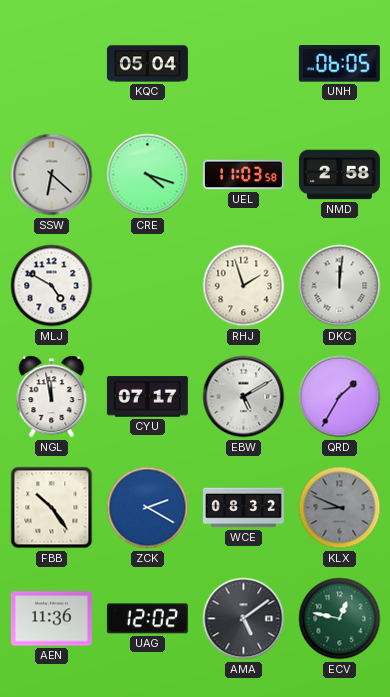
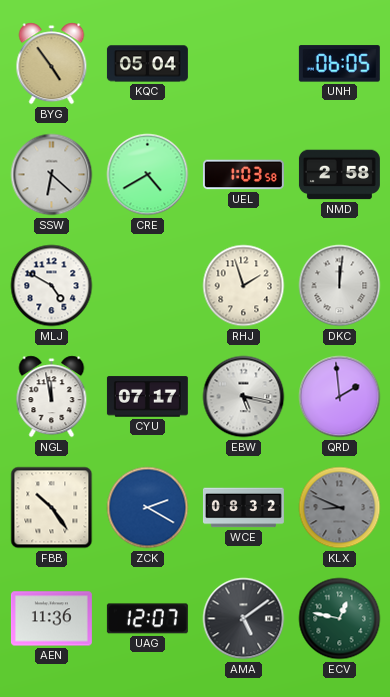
BYG: none -> 4:54
CRE: 4:18 -> 4:40
UEL: 11:03 -> 1:03
EBW: 5:10 -> 5:17
QRD: 1:35 -> 1:59
UAG: 12:02 -> 12:07
